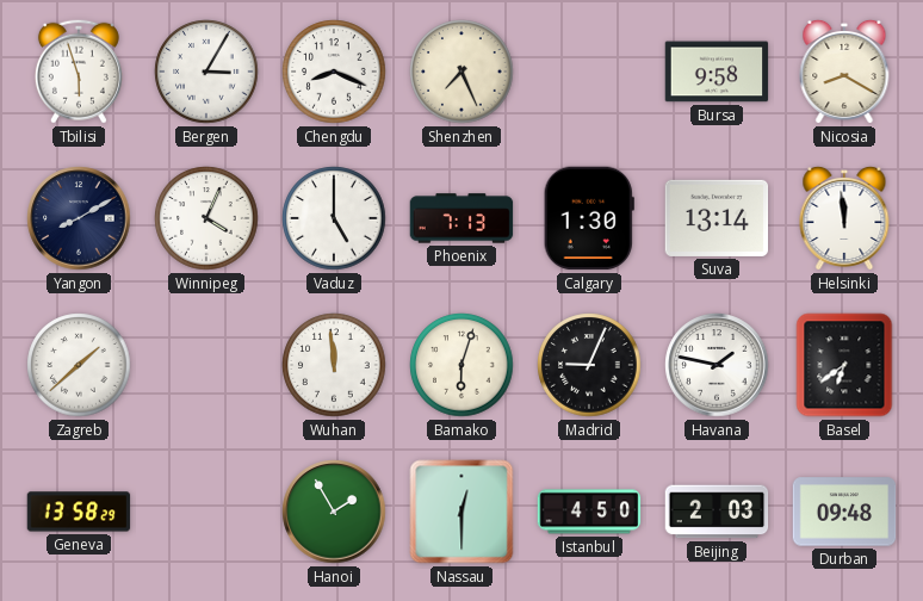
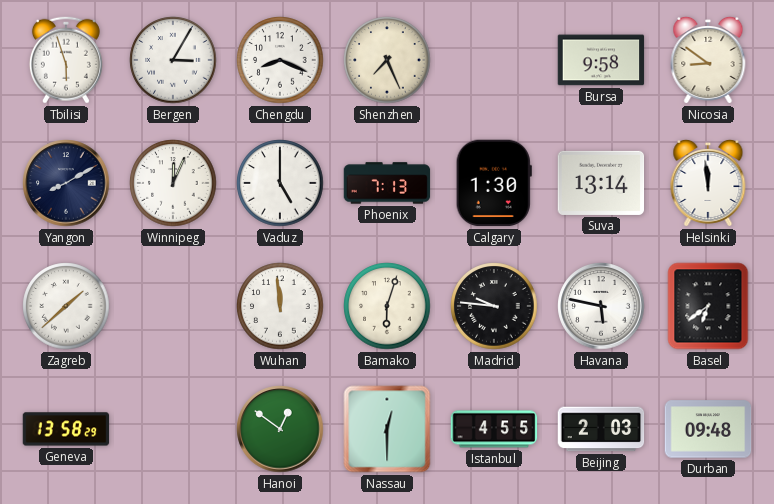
Nicosia: 8:20 -> 8:51
Winnipeg: 4:04 -> 12:04
Madrid: 9:04 -> 9:46
Havana: 1:47 -> 5:47
Hanoi: 1:55 -> 12:51
Istanbul: 4:50 -> 4:55
